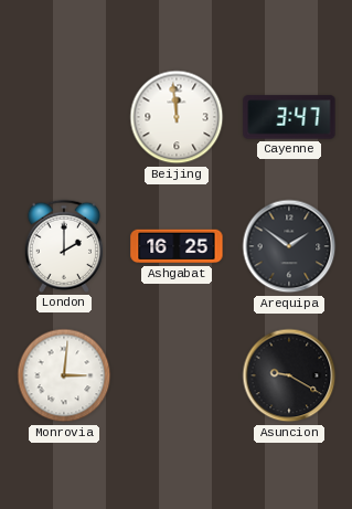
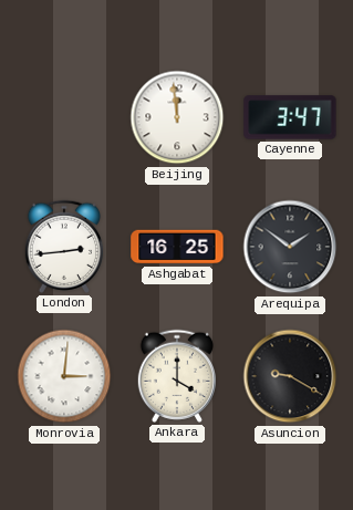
London: 2:00 -> 2:44
Ankara: none -> 4:00
